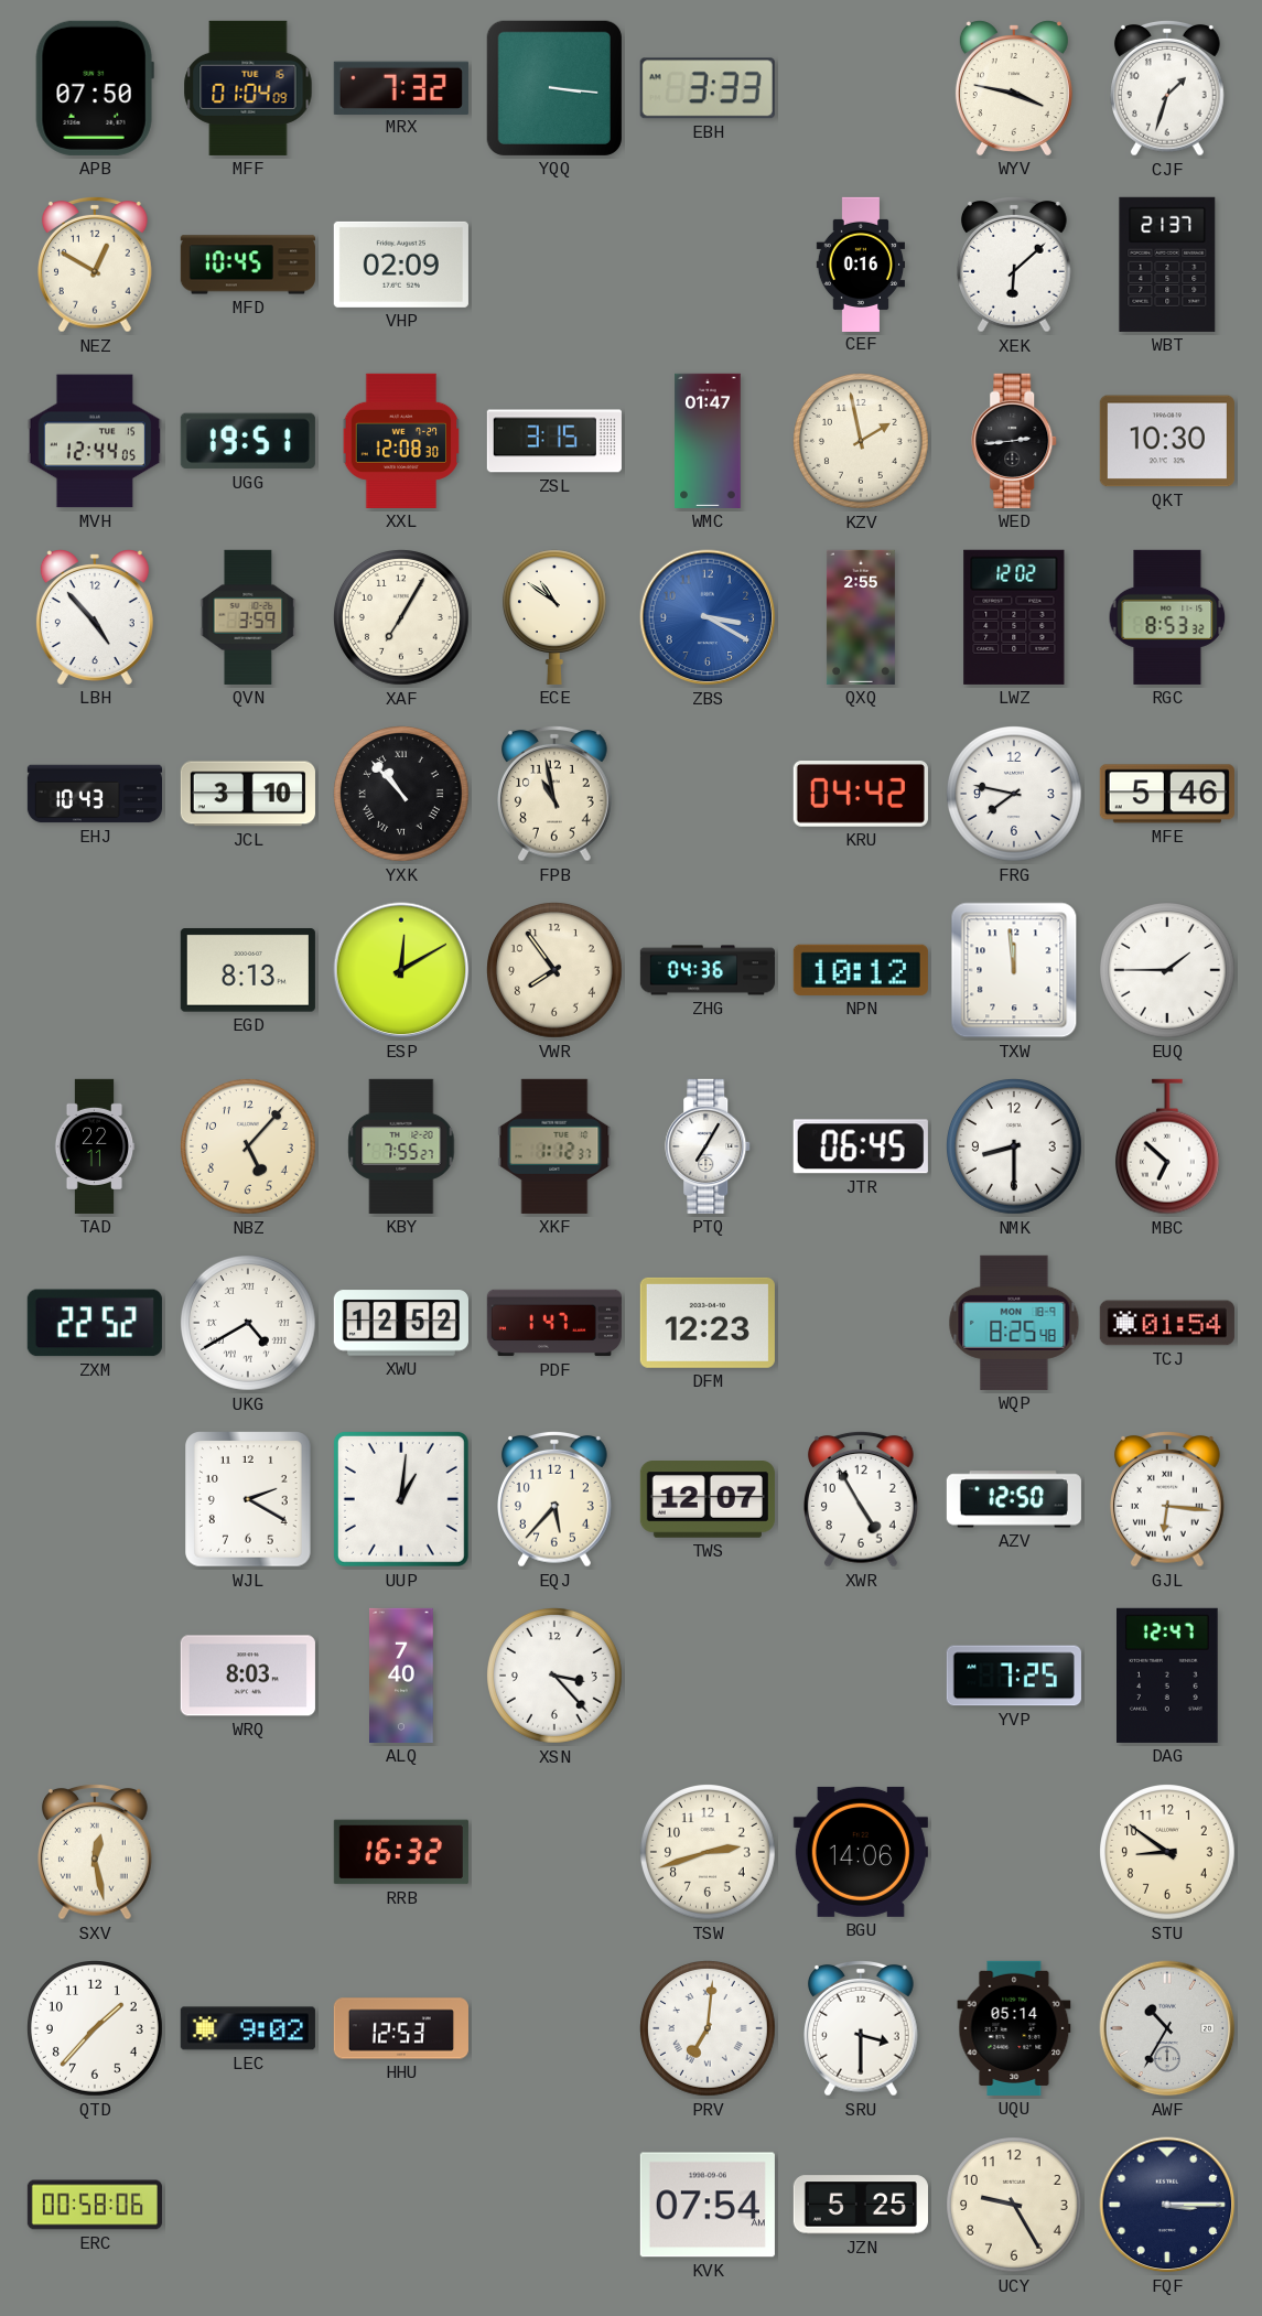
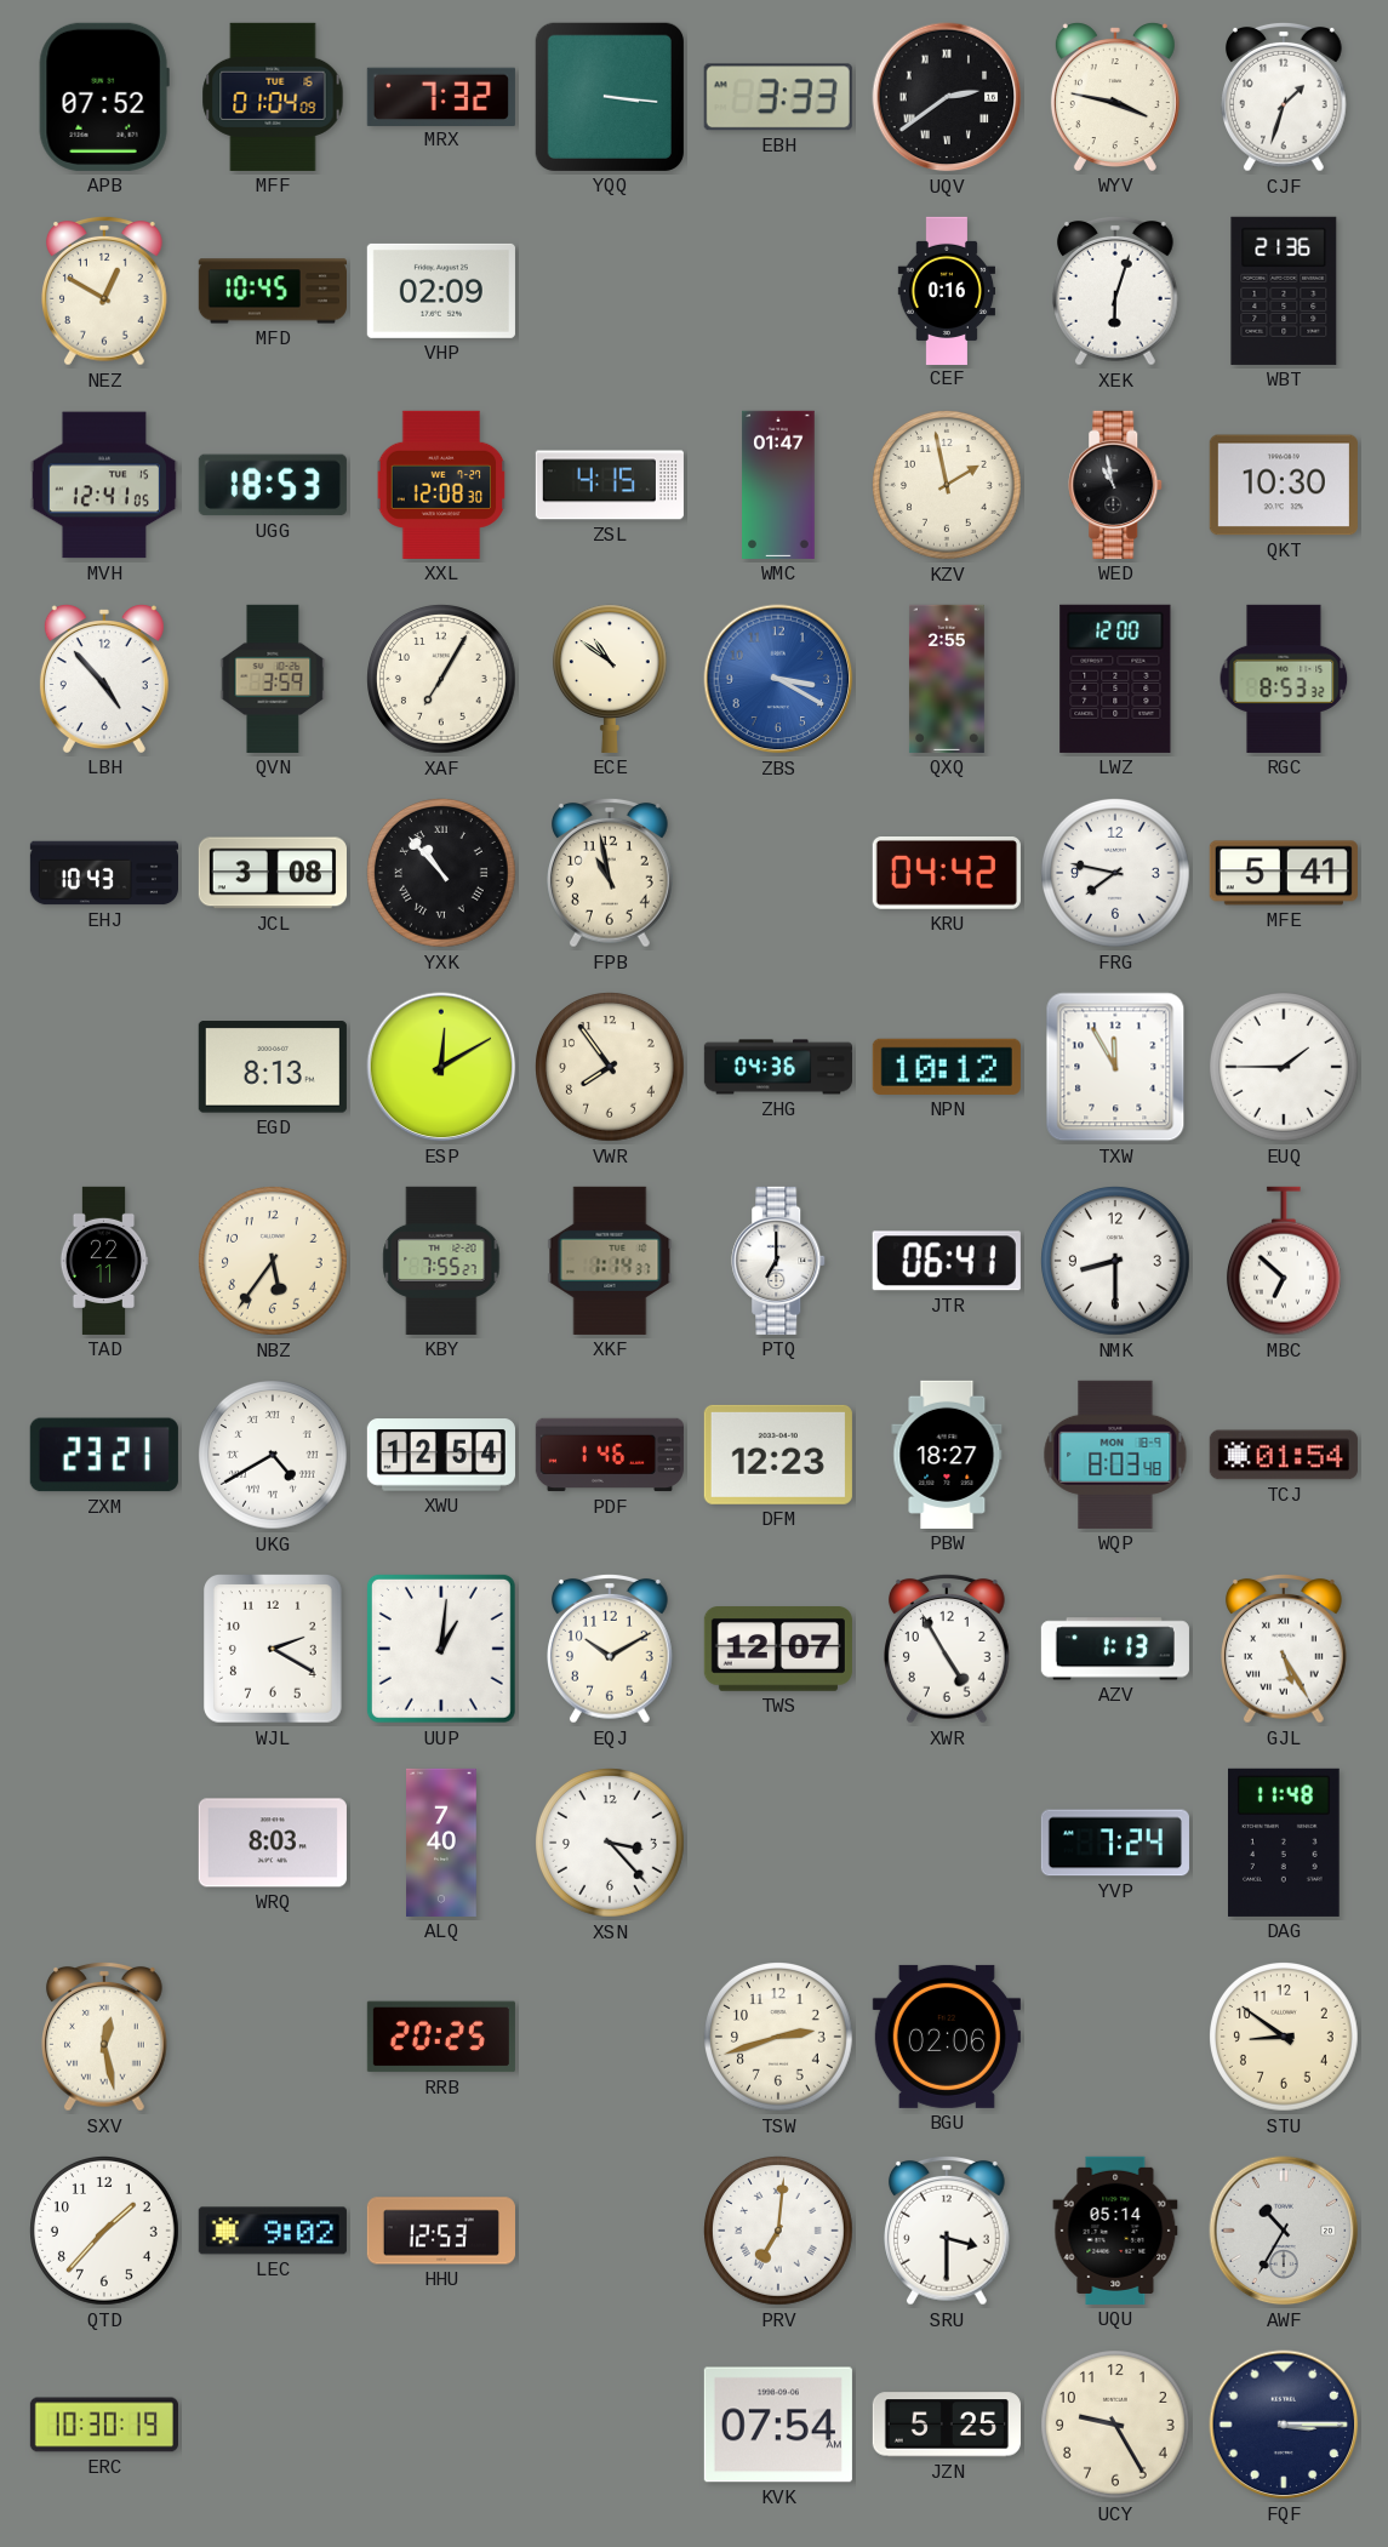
APB: 07:50 -> 07:52
UQV: none -> 2:39
XEK: 6:08 -> 6:03
WBT: 21:37 -> 21:36
MVH: 12:44 -> 12:41
UGG: 19:51 -> 18:53
ZSL: 3:15 -> 4:15
WED: 2:44 -> 10:58
LWZ: 12:02 -> 12:00
JCL: 3:10 -> 3:08
MFE: 5:46 -> 5:41
TXW: 11:59 -> 11:55
NBZ: 5:07 -> 5:36
XKF: 1:12 -> 1:14
PTQ: 7:05 -> 7:00
JTR: 06:45 -> 06:41
ZXM: 22:52 -> 23:21
XWU: 12:52 -> 12:54
PDF: 1:47 -> 1:46
PBW: none -> 18:27
WQP: 8:25 -> 8:03
EQJ: 5:37 -> 10:10
AZV: 12:50 -> 1:13
GJL: 6:16 -> 5:25
YVP: 7:25 -> 7:24
DAG: 12:47 -> 11:48
RRB: 16:32 -> 20:25
BGU: 14:06 -> 02:06
ERC: 00:58 -> 10:30
